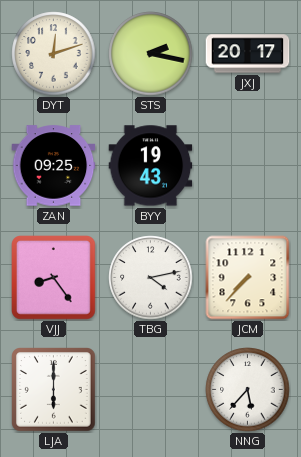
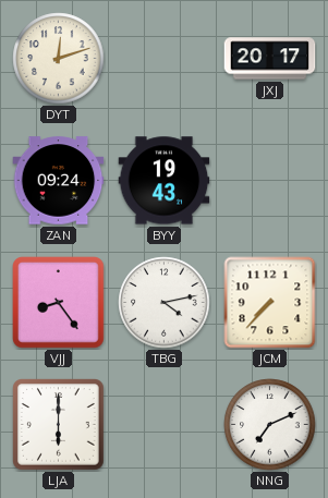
STS: 2:17 -> none
ZAN: 09:25 -> 09:24
NNG: 5:37 -> 7:11
